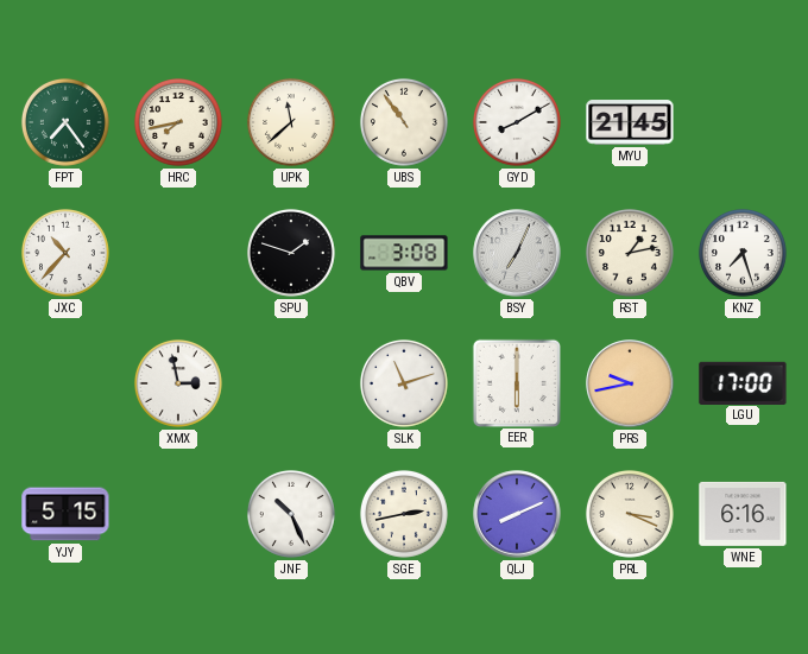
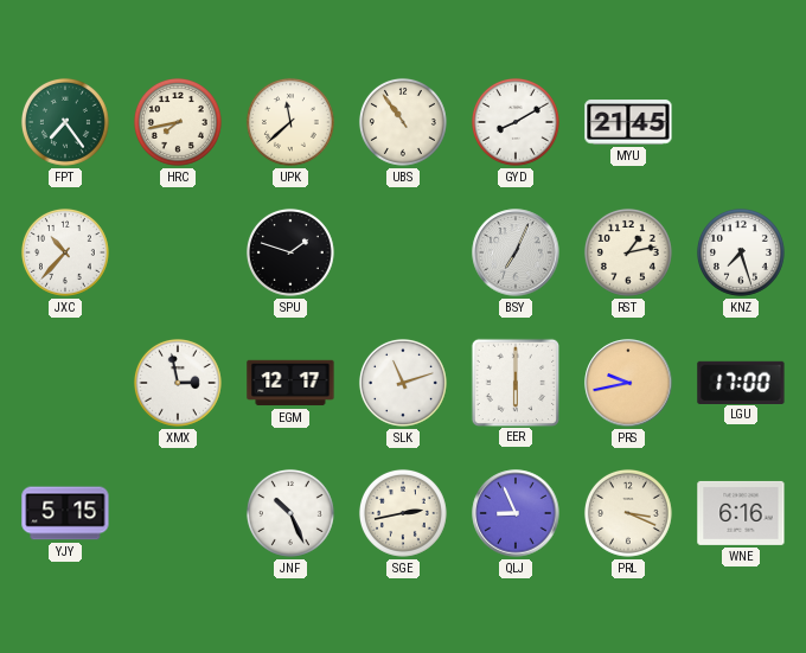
QBV: 3:08 -> none
EGM: none -> 12:17
QLJ: 8:11 -> 8:56
